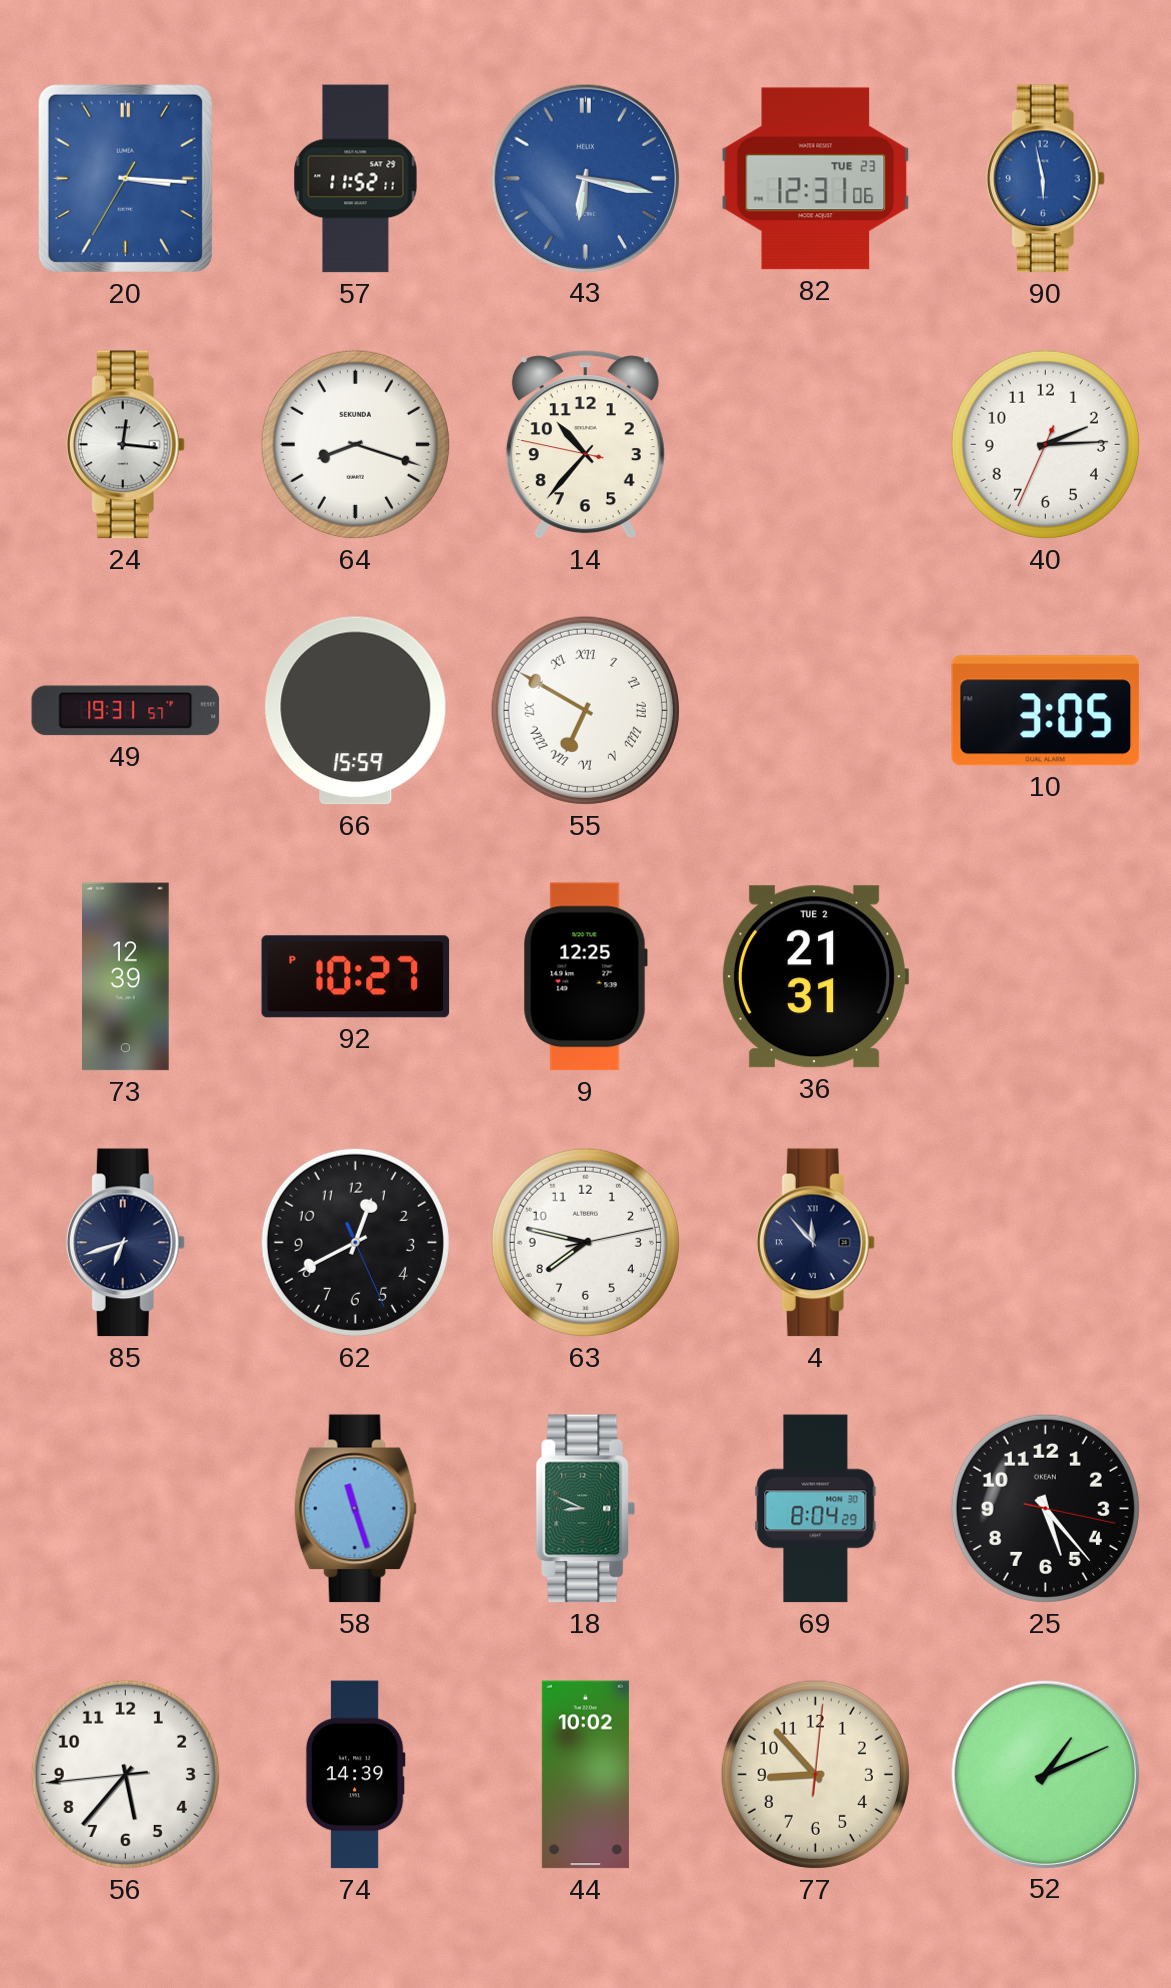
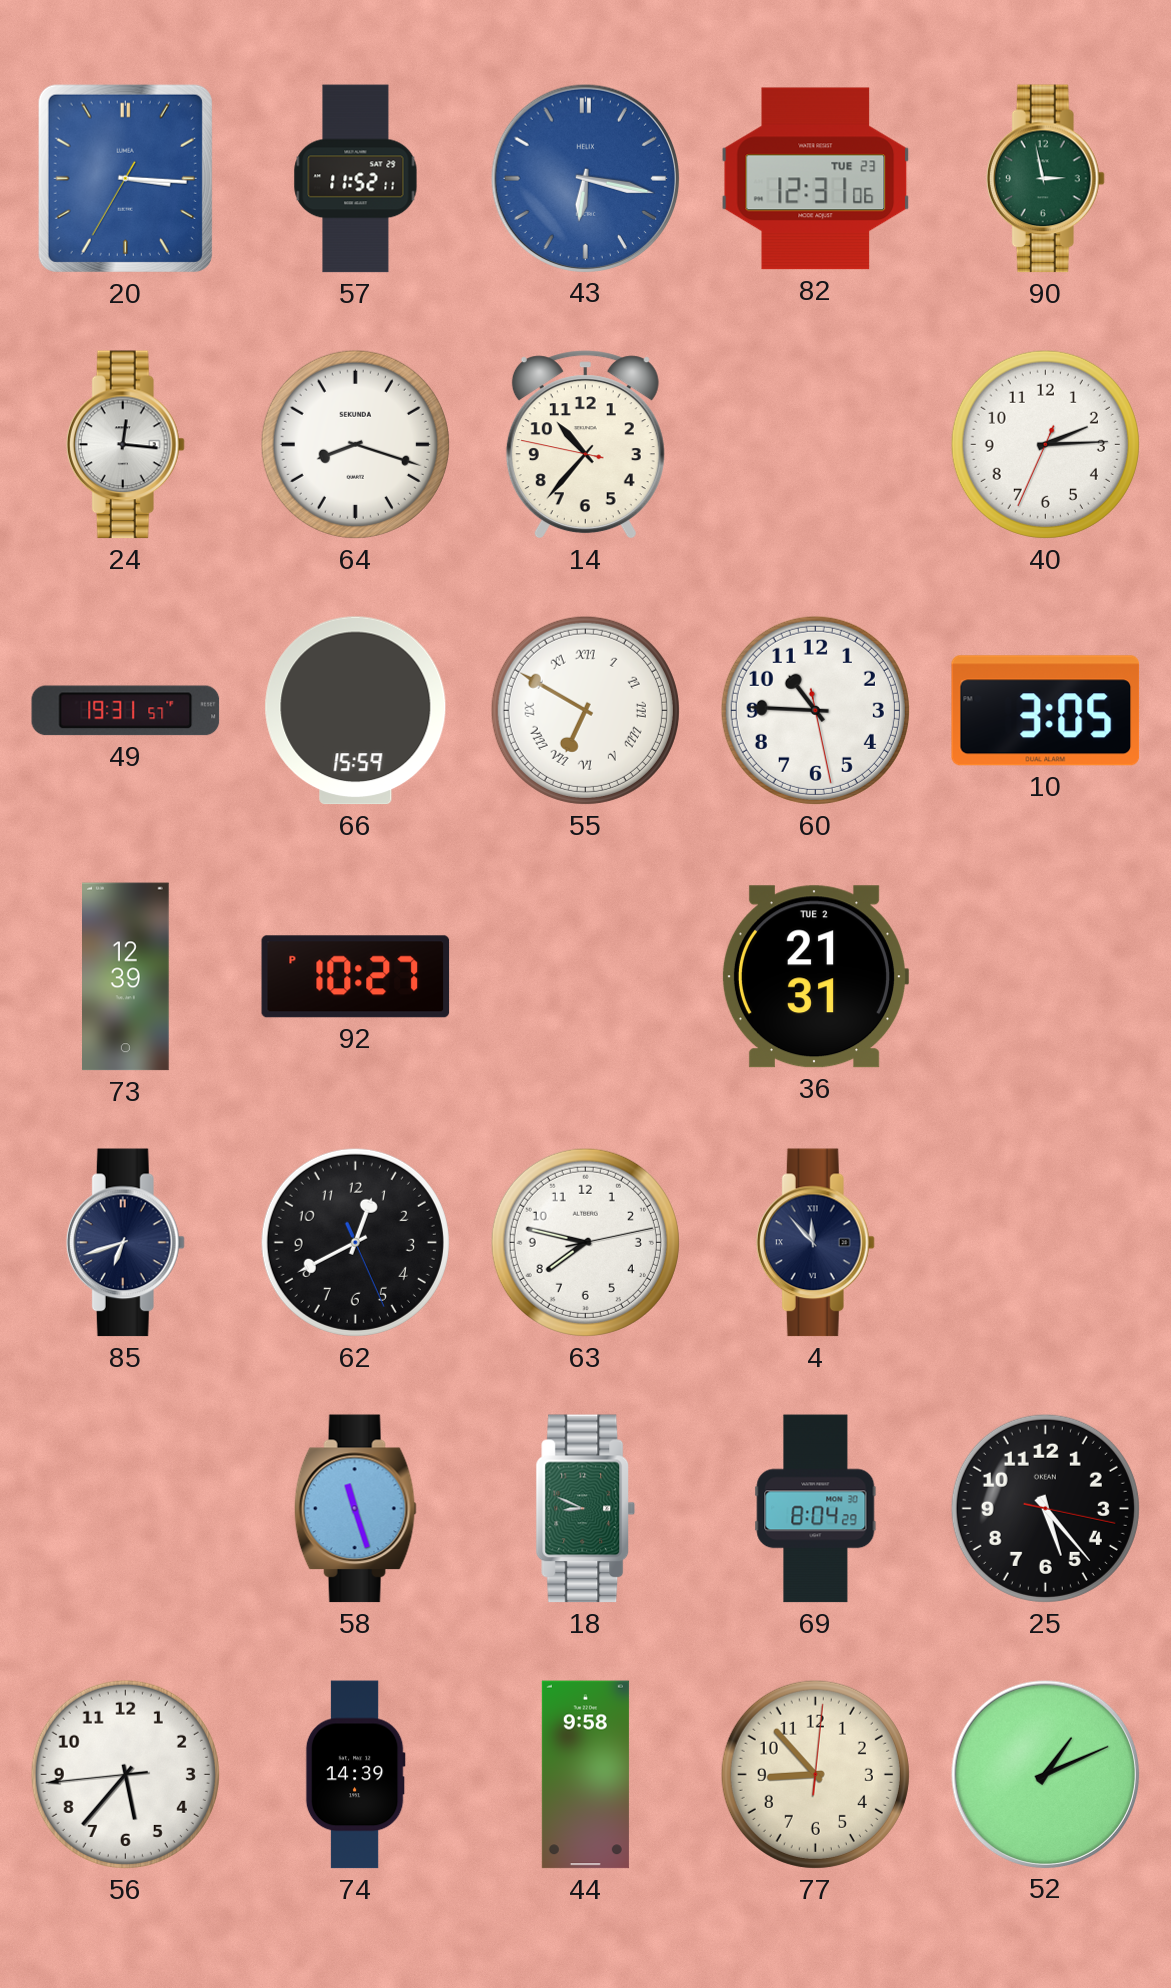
90: 5:58 -> 2:58
90 dial: blue -> green
60: none -> 10:45
9: 12:25 -> none
44: 10:02 -> 9:58
